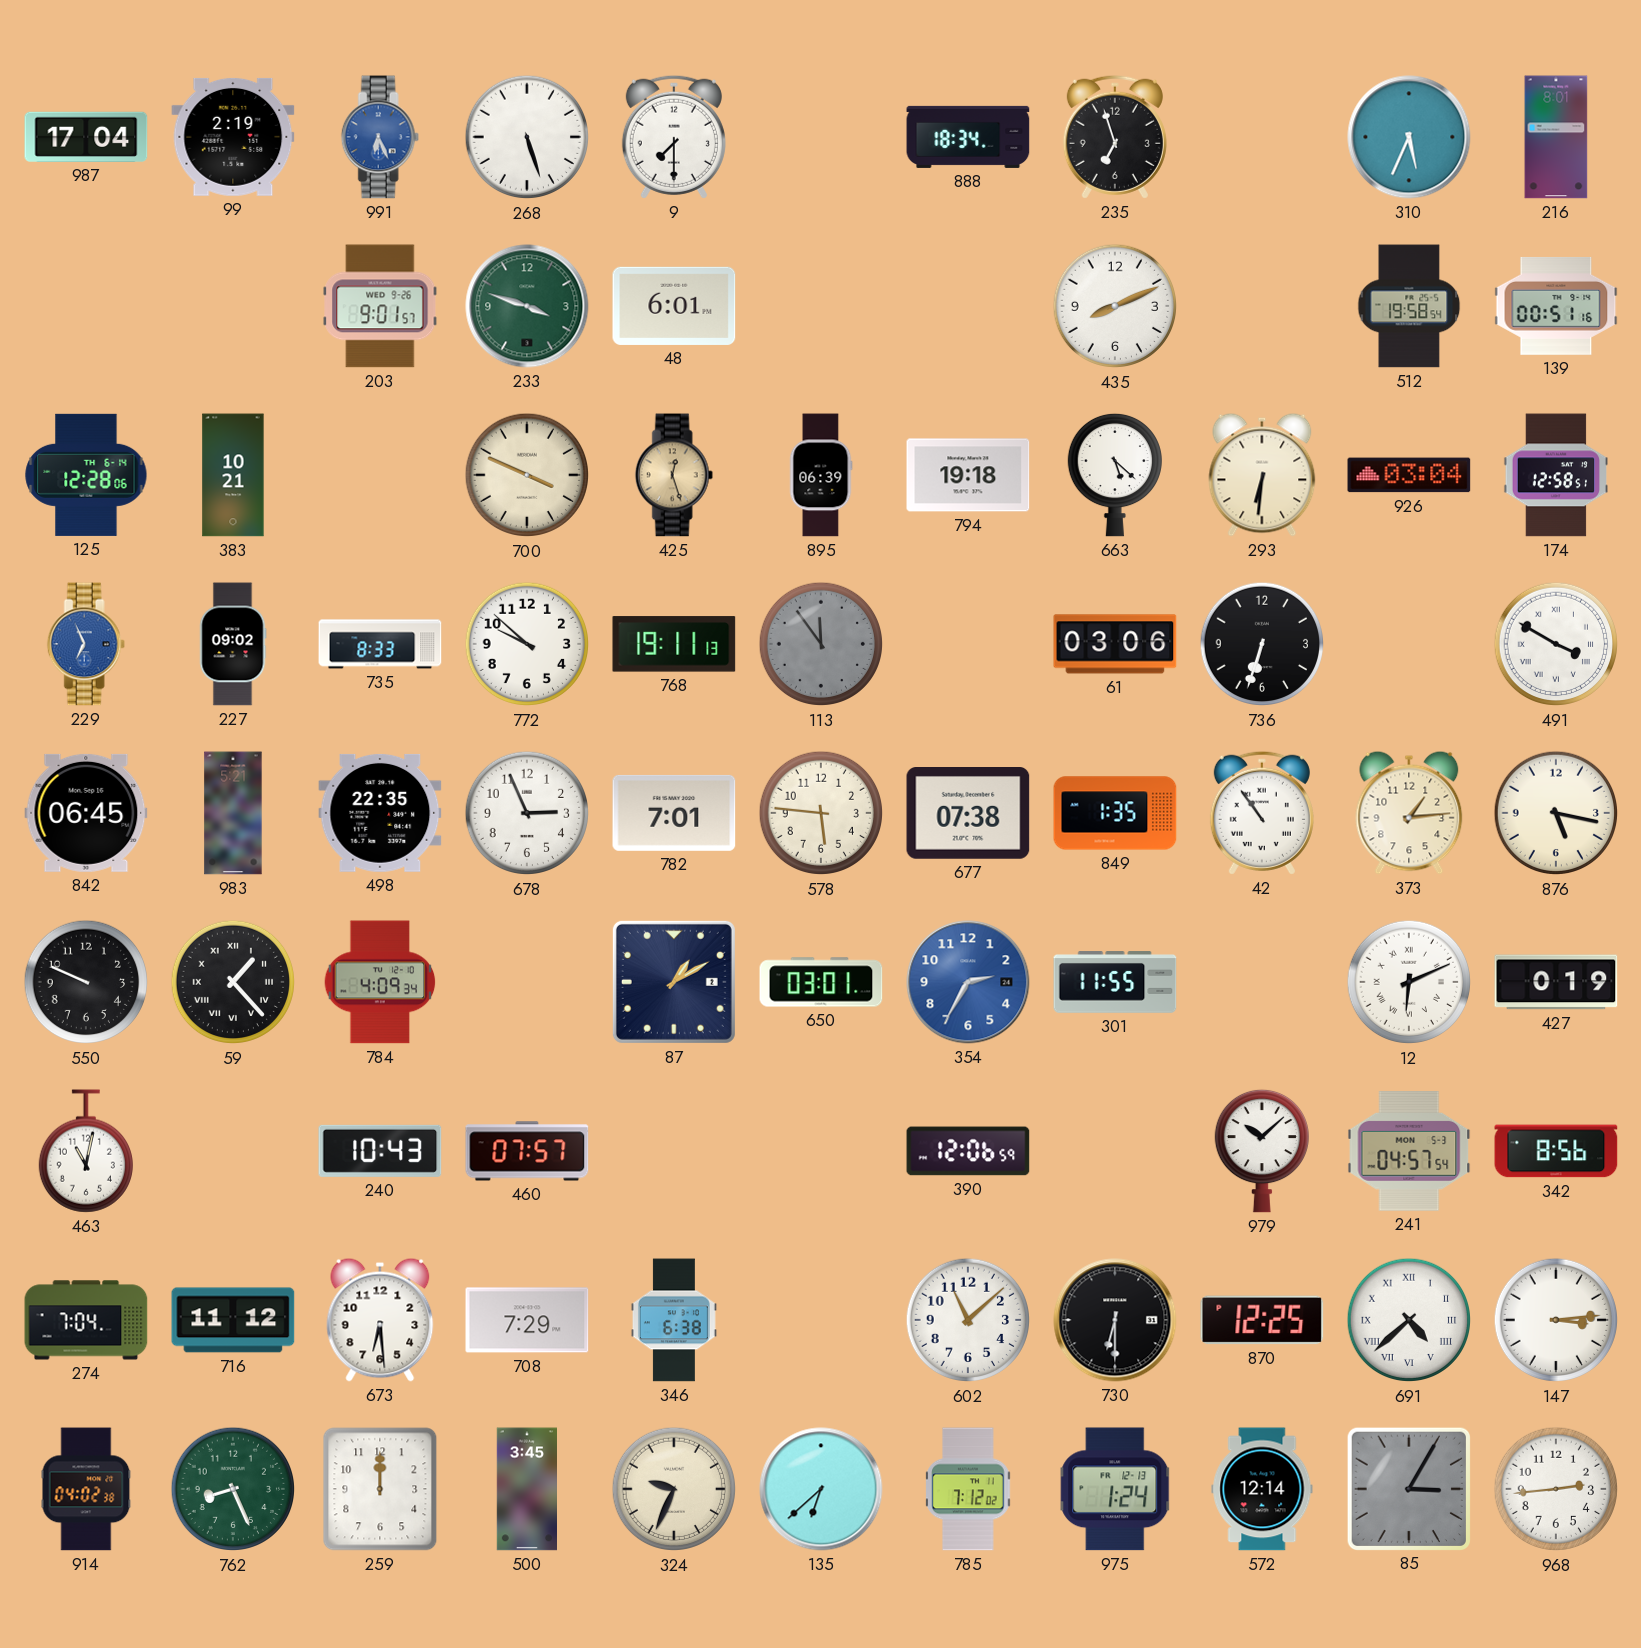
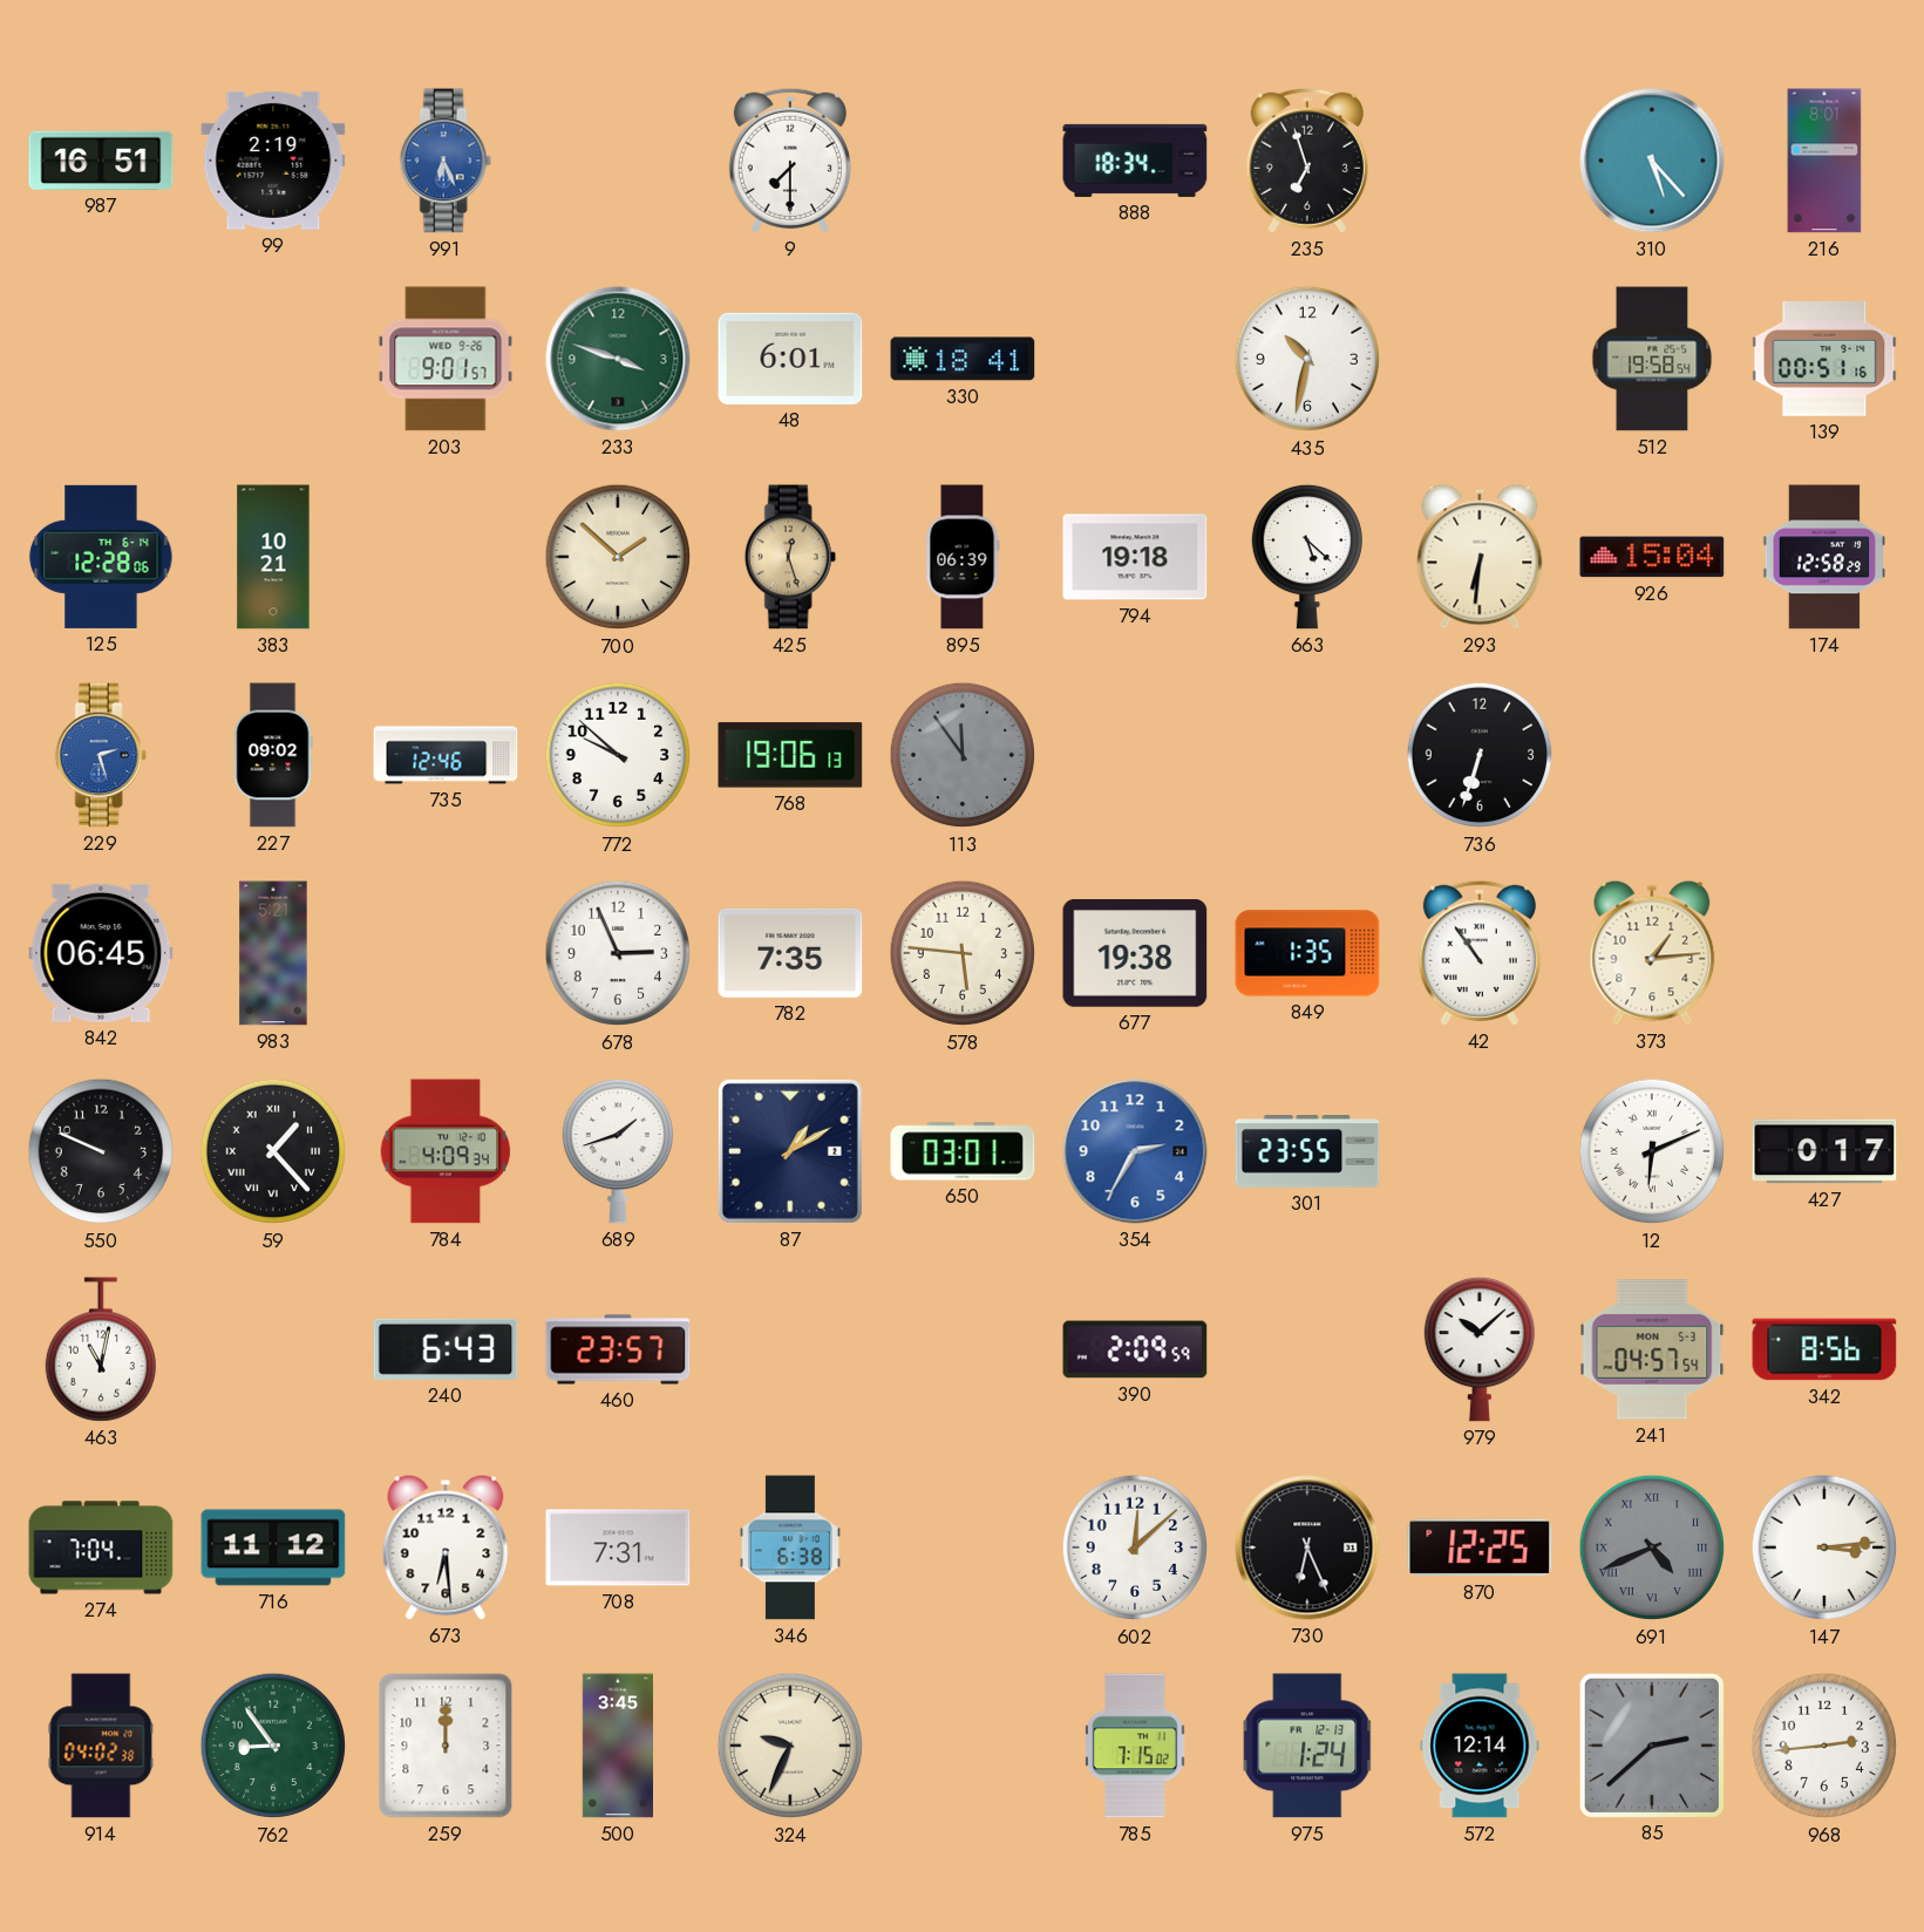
987: 17:04 -> 16:51
268: 5:27 -> none
310: 5:34 -> 5:23
330: none -> 18:41
435: 8:11 -> 10:32
700: 3:49 -> 1:52
926: 03:04 -> 15:04
174: 12:58:51 -> 12:58:29
229: 6:56 -> 2:27
735: 8:33 -> 12:46
768: 19:11 -> 19:06
61: 03:06 -> none
491: 3:50 -> none
498: 22:35 -> none
782: 7:01 -> 7:35
677: 07:38 -> 19:38
876: 5:17 -> none
689: none -> 1:42
301: 11:55 -> 23:55
427: 0:19 -> 0:17
240: 10:43 -> 6:43
460: 07:57 -> 23:57
390: 12:06 -> 2:09
708: 7:29 -> 7:31
602: 11:08 -> 12:08
730: 6:30 -> 6:26
691: 4:38 -> 4:41
691 dial: white -> grey
762: 8:26 -> 8:54
135: 6:38 -> none
785: 7:12 -> 7:15
85: 3:05 -> 2:38
